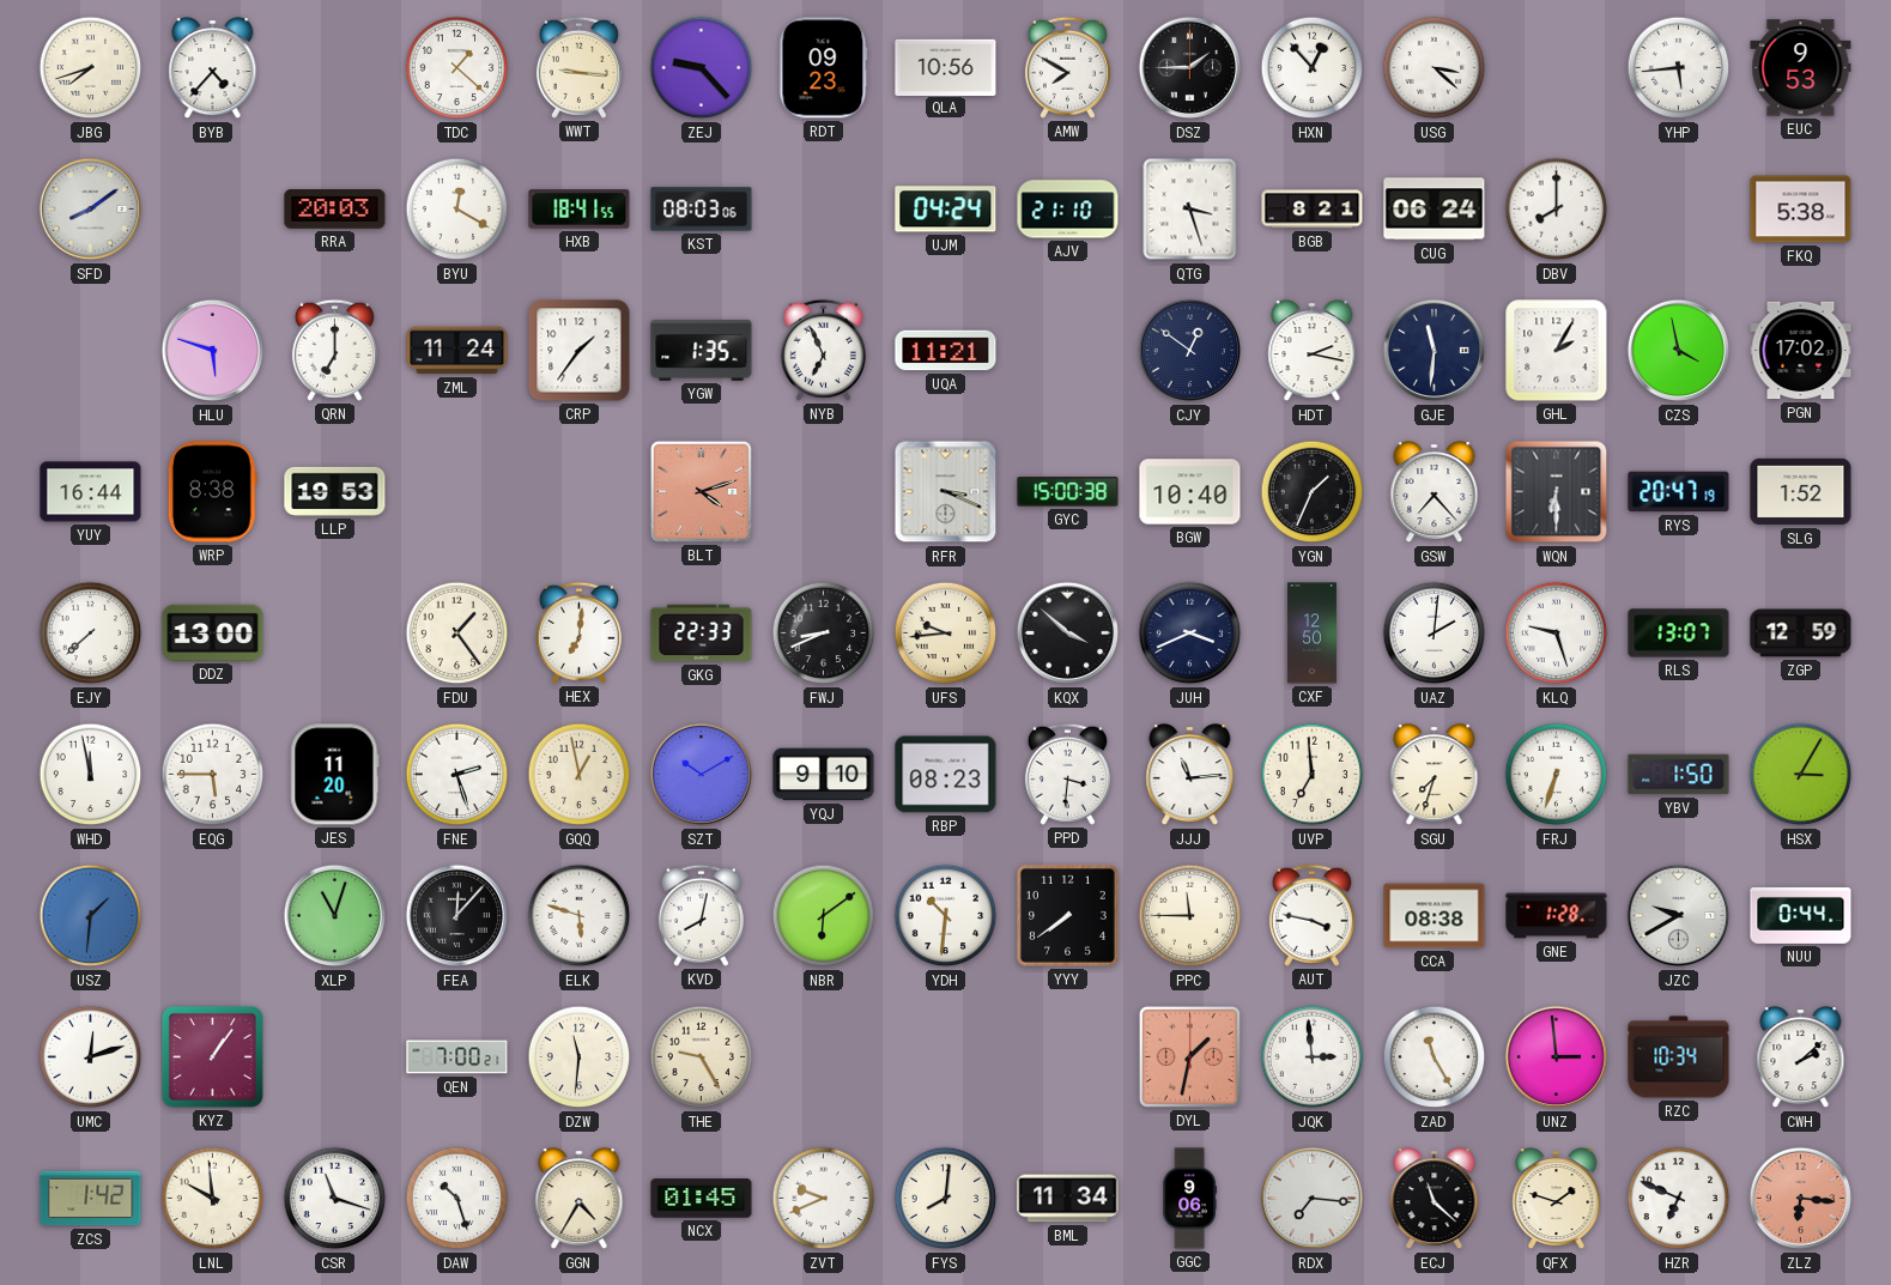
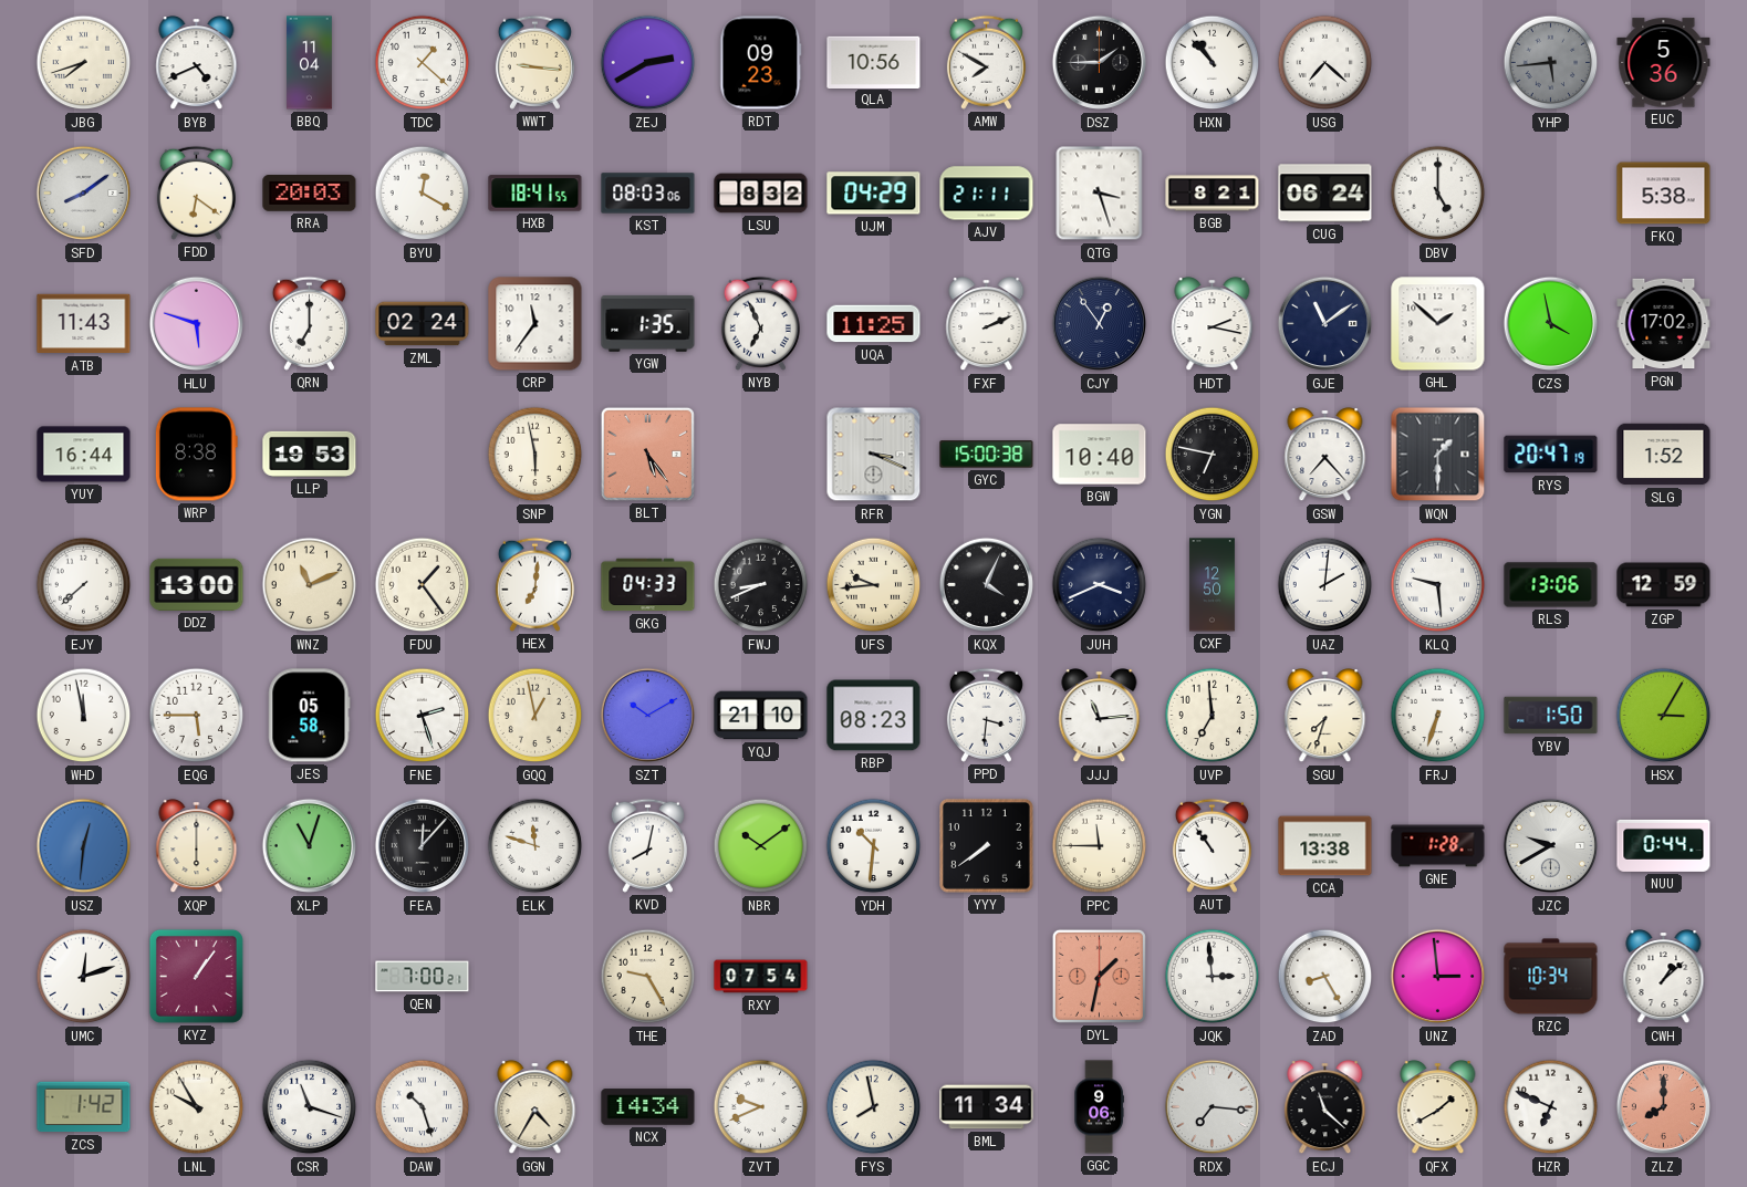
BYB: 4:37 -> 4:41
BBQ: none -> 11:04
ZEJ: 9:23 -> 2:40
HXN: 12:53 -> 10:53
USG: 3:22 -> 7:22
YHP dial: white -> grey
EUC: 9:53 -> 5:36
FDD: none -> 6:21
LSU: none -> 8:32
UJM: 04:24 -> 04:29
AJV: 21:10 -> 21:11
DBV: 8:00 -> 5:00
ATB: none -> 11:43
ZML: 11:24 -> 02:24
CRP: 1:36 -> 11:36
UQA: 11:21 -> 11:25
FXF: none -> 2:11
CJY: 12:51 -> 12:54
GJE: 11:31 -> 11:09
GHL: 2:05 -> 1:52
SNP: none -> 5:58
BLT: 4:12 -> 5:24
YGN: 1:34 -> 6:47
WQN: 6:30 -> 1:30
WNZ: none -> 11:11
GKG: 22:33 -> 04:33
KQX: 3:52 -> 4:04
KLQ: 9:27 -> 9:29
RLS: 13:07 -> 13:06
JES: 11:20 -> 05:58
YQJ: 9:10 -> 21:10
USZ: 1:31 -> 12:31
XQP: none -> 6:00
ELK: 5:48 -> 11:48
NBR: 6:09 -> 10:09
AUT: 3:47 -> 10:54
CCA: 08:38 -> 13:38
DZW: 11:31 -> none
RXY: none -> 07:54
ZAD: 11:25 -> 8:25
CWH: 2:08 -> 1:08
LNL: 9:59 -> 9:55
NCX: 01:45 -> 14:34
FYS: 8:01 -> 7:58
QFX: 1:48 -> 1:40
ZLZ: 6:16 -> 8:00
